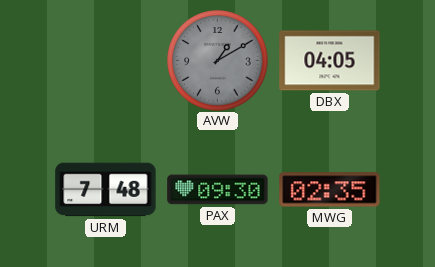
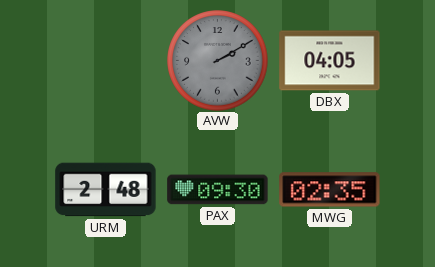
AVW: 1:10 -> 2:10
URM: 7:48 -> 2:48
